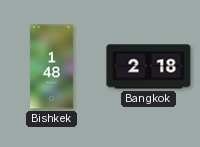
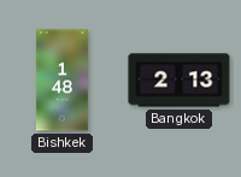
Bangkok: 2:18 -> 2:13
